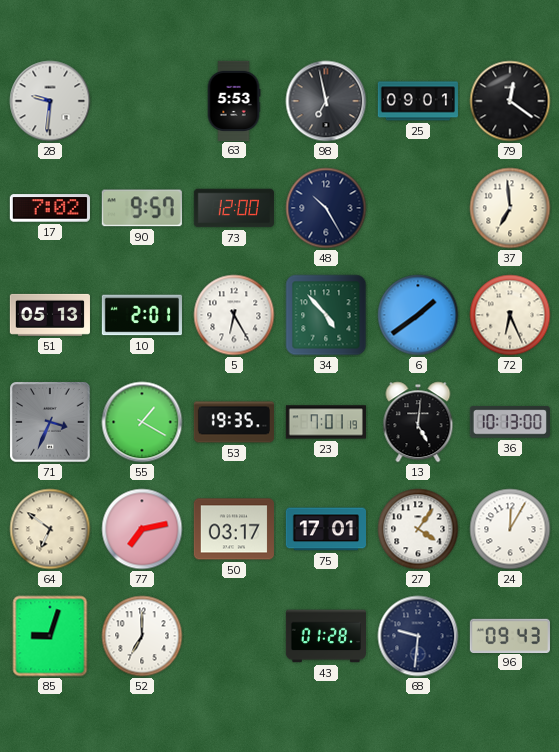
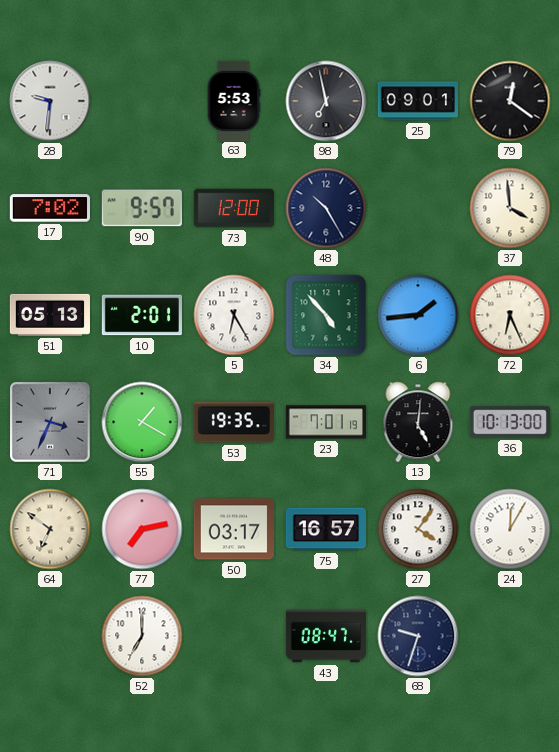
37: 6:59 -> 3:59
6: 1:39 -> 1:44
75: 17:01 -> 16:57
85: 9:03 -> none
43: 01:28 -> 08:47
68: 9:31 -> 9:33
96: 09:43 -> none
